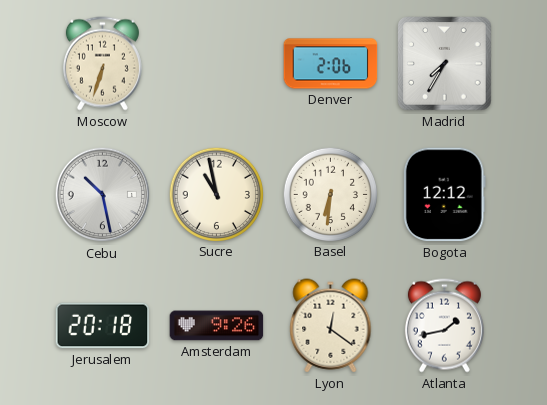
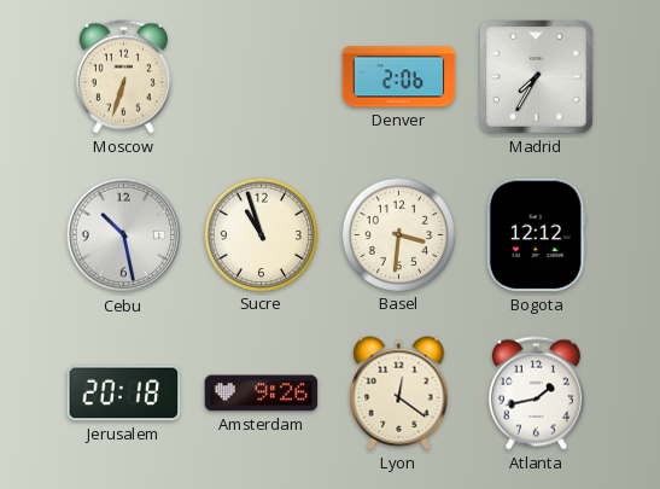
Sucre: 10:58 -> 10:57
Basel: 6:31 -> 3:31
